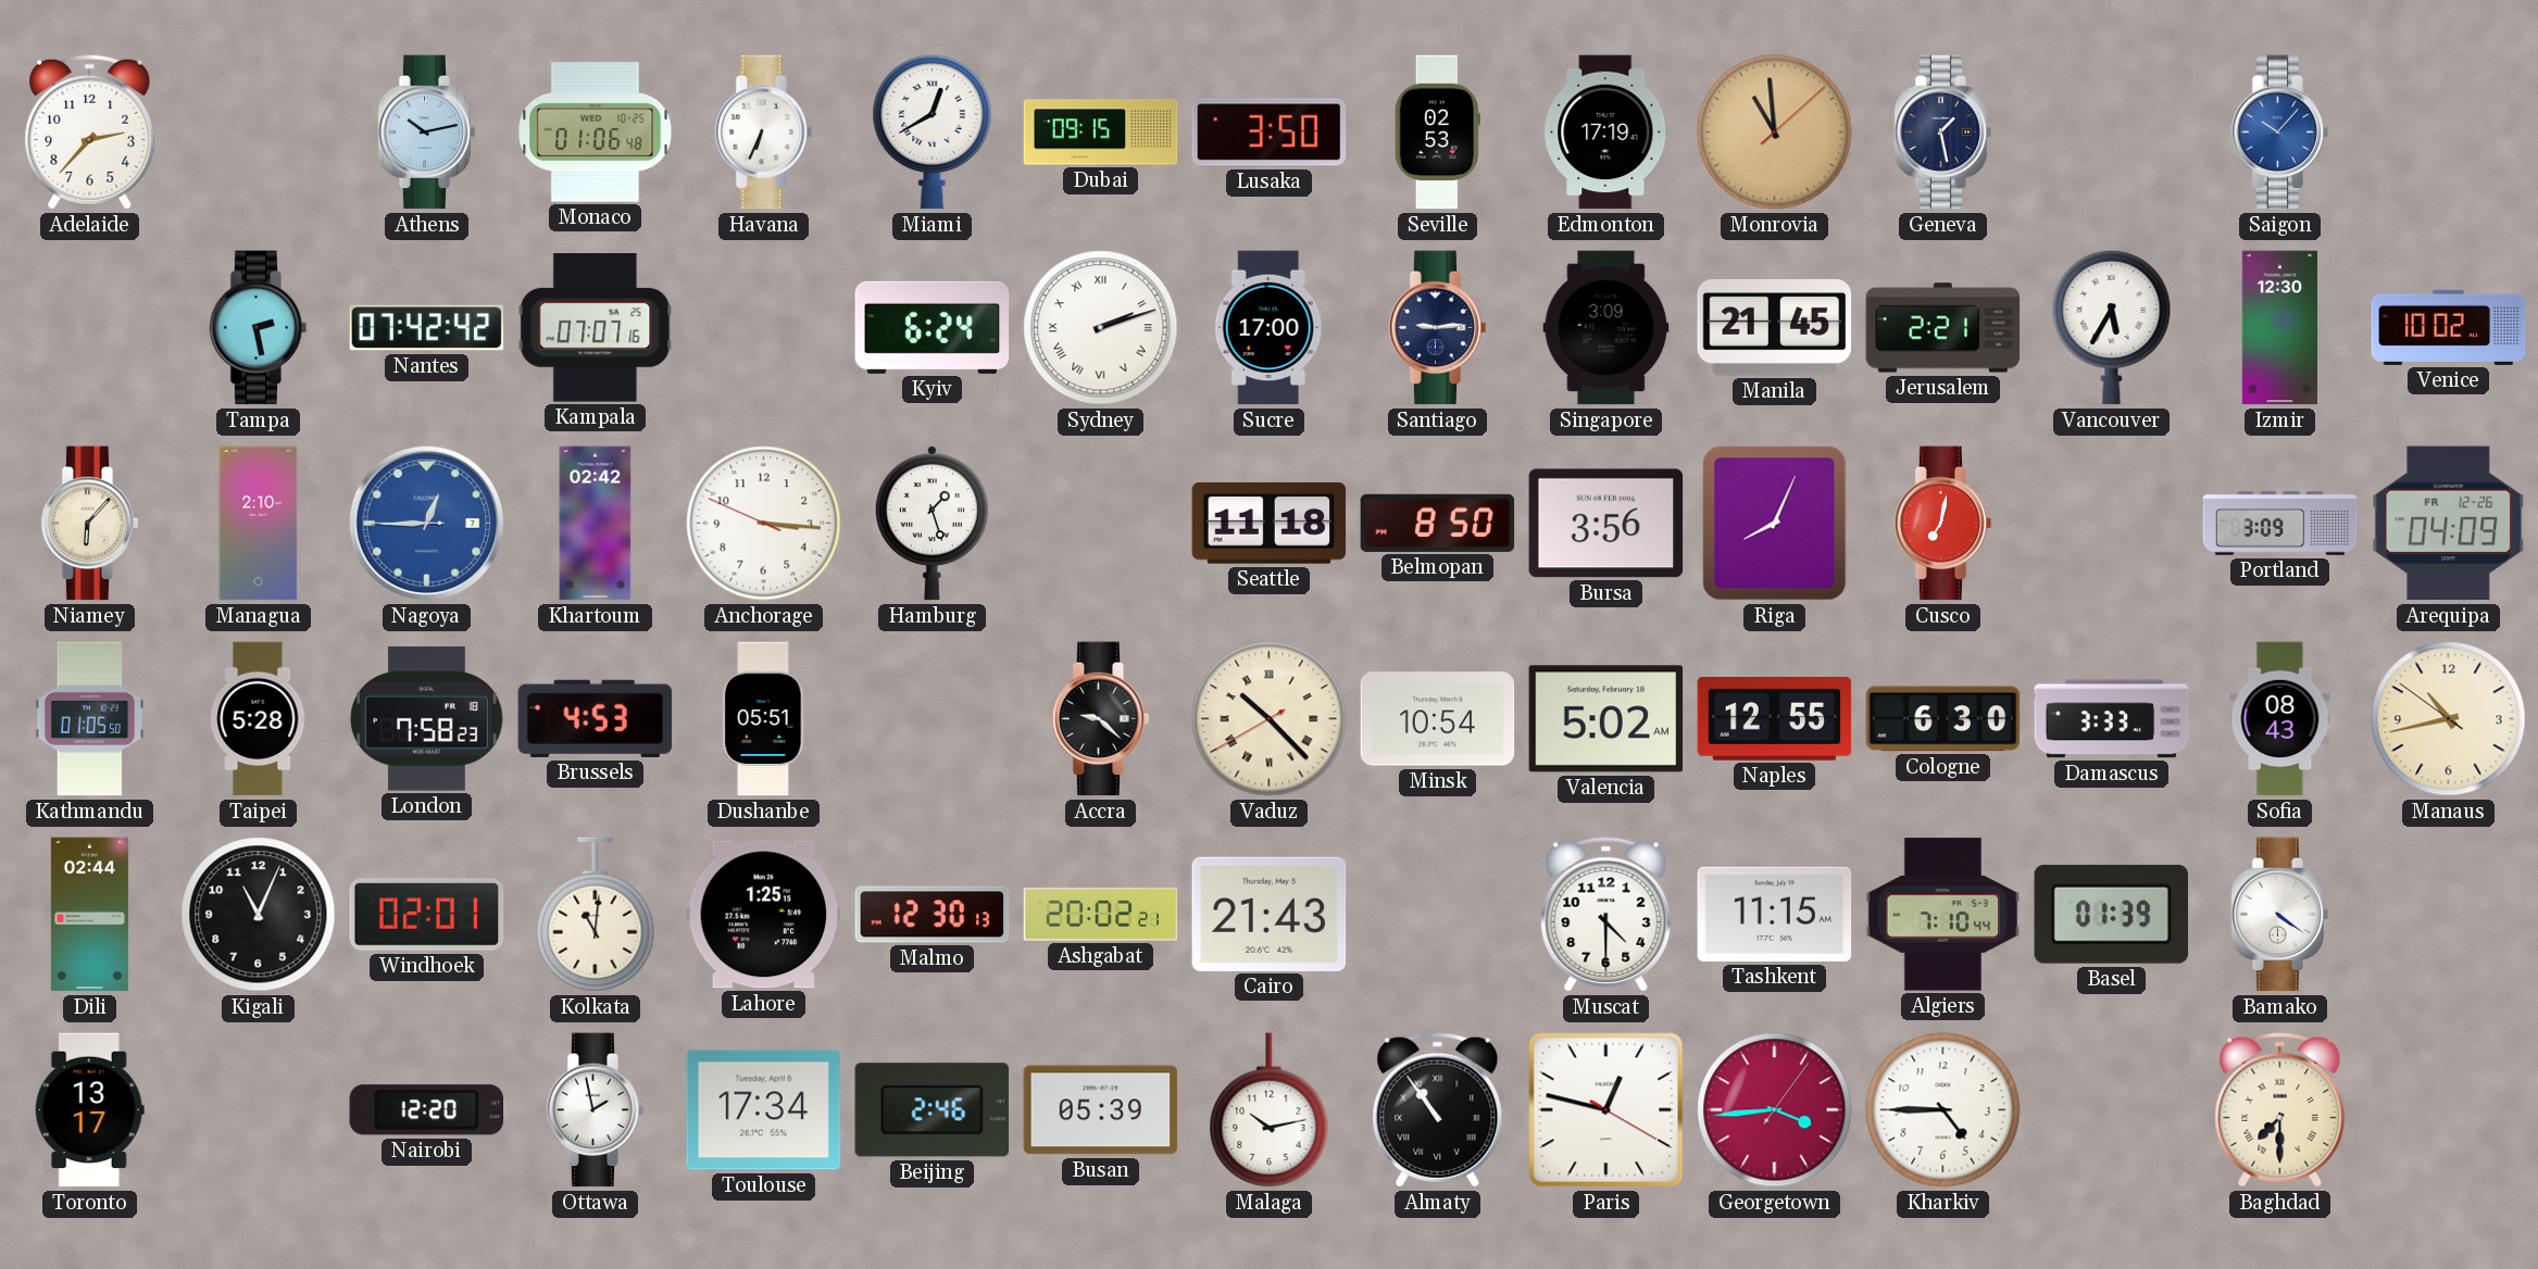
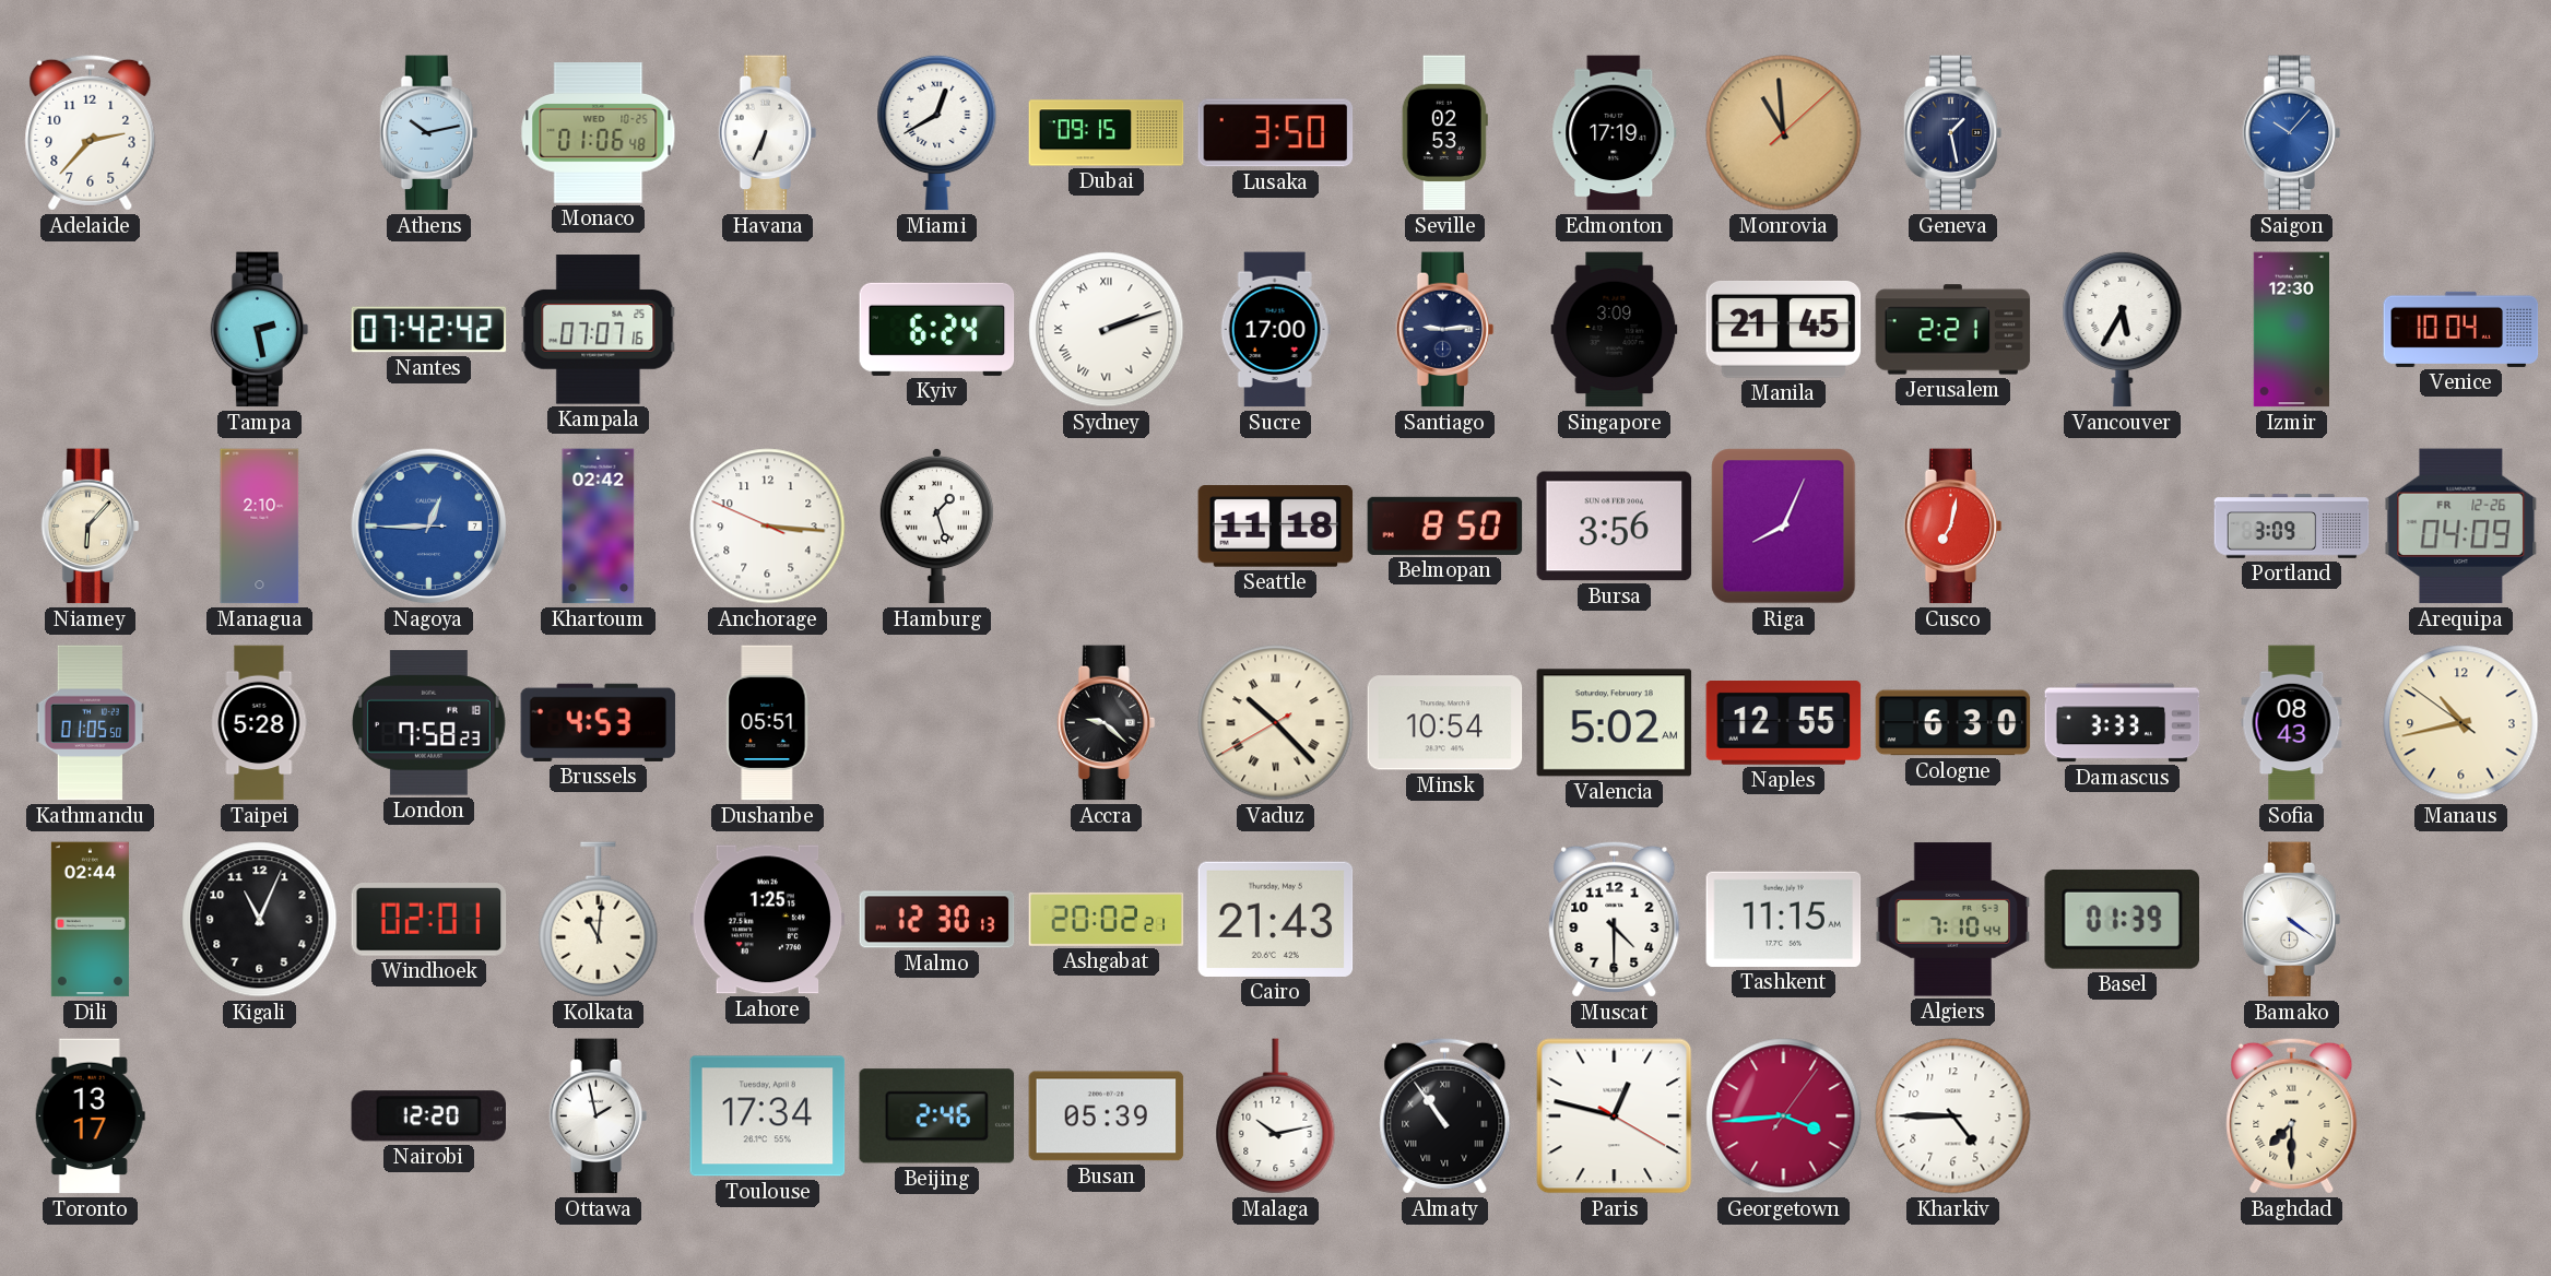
Venice: 10:02 -> 10:04
